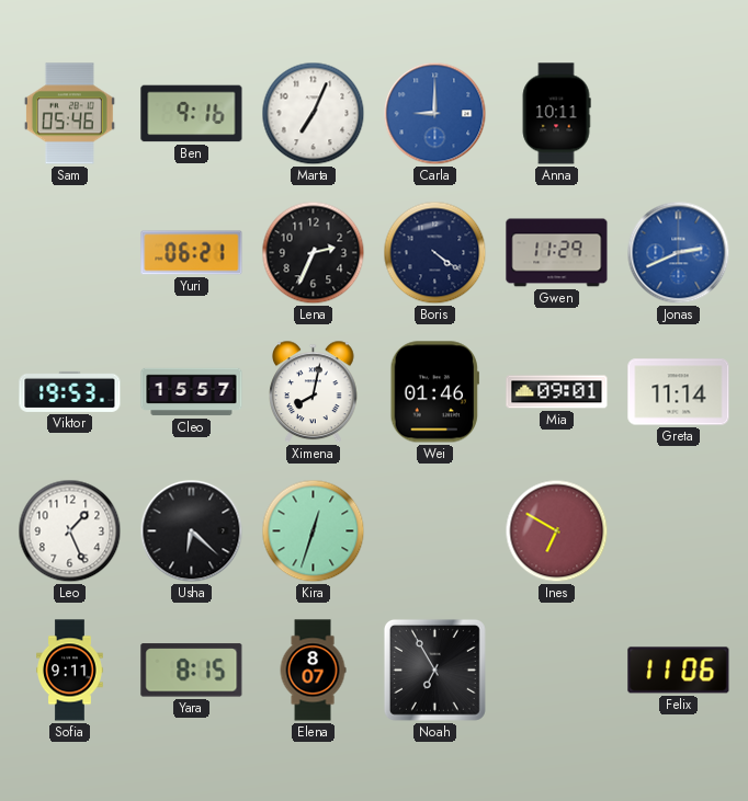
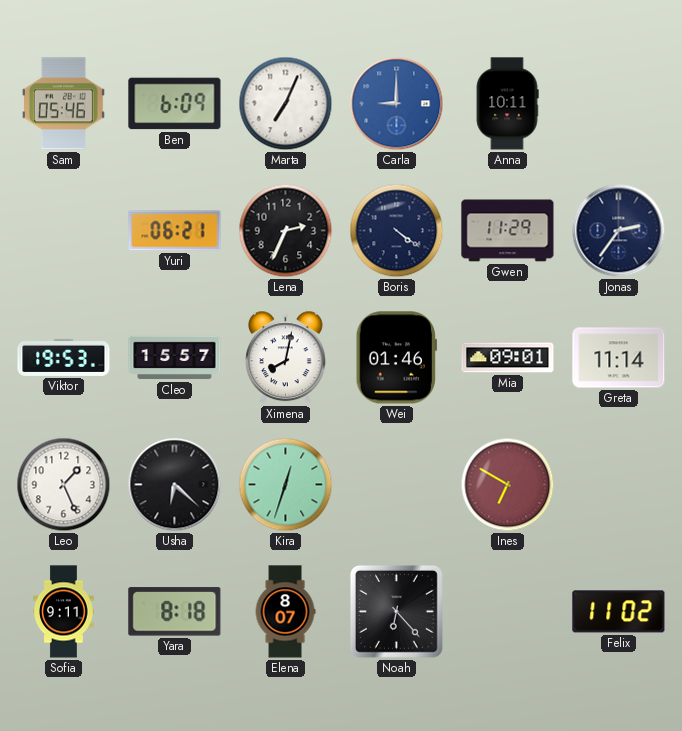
Ben: 9:16 -> 6:09
Jonas: 2:41 -> 2:36
Jonas dial: blue -> navy
Yara: 8:15 -> 8:18
Noah: 6:55 -> 6:23
Felix: 11:06 -> 11:02
